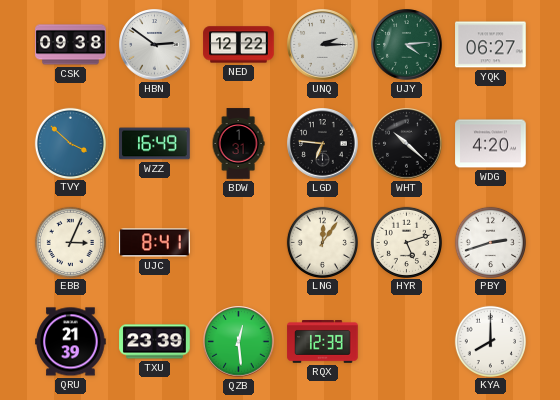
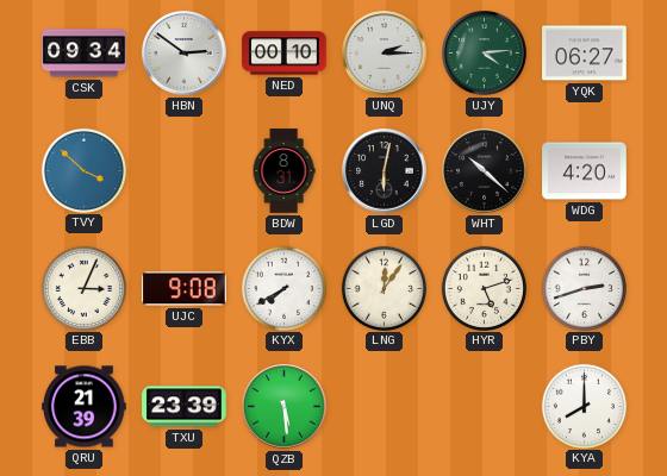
CSK: 09:38 -> 09:34
NED: 12:22 -> 00:10
WZZ: 16:49 -> none
BDW: 1:31 -> 8:31
LGD: 6:46 -> 6:02
UJC: 8:41 -> 9:08
KYX: none -> 7:40
QZB: 12:29 -> 5:29
RQX: 12:39 -> none
